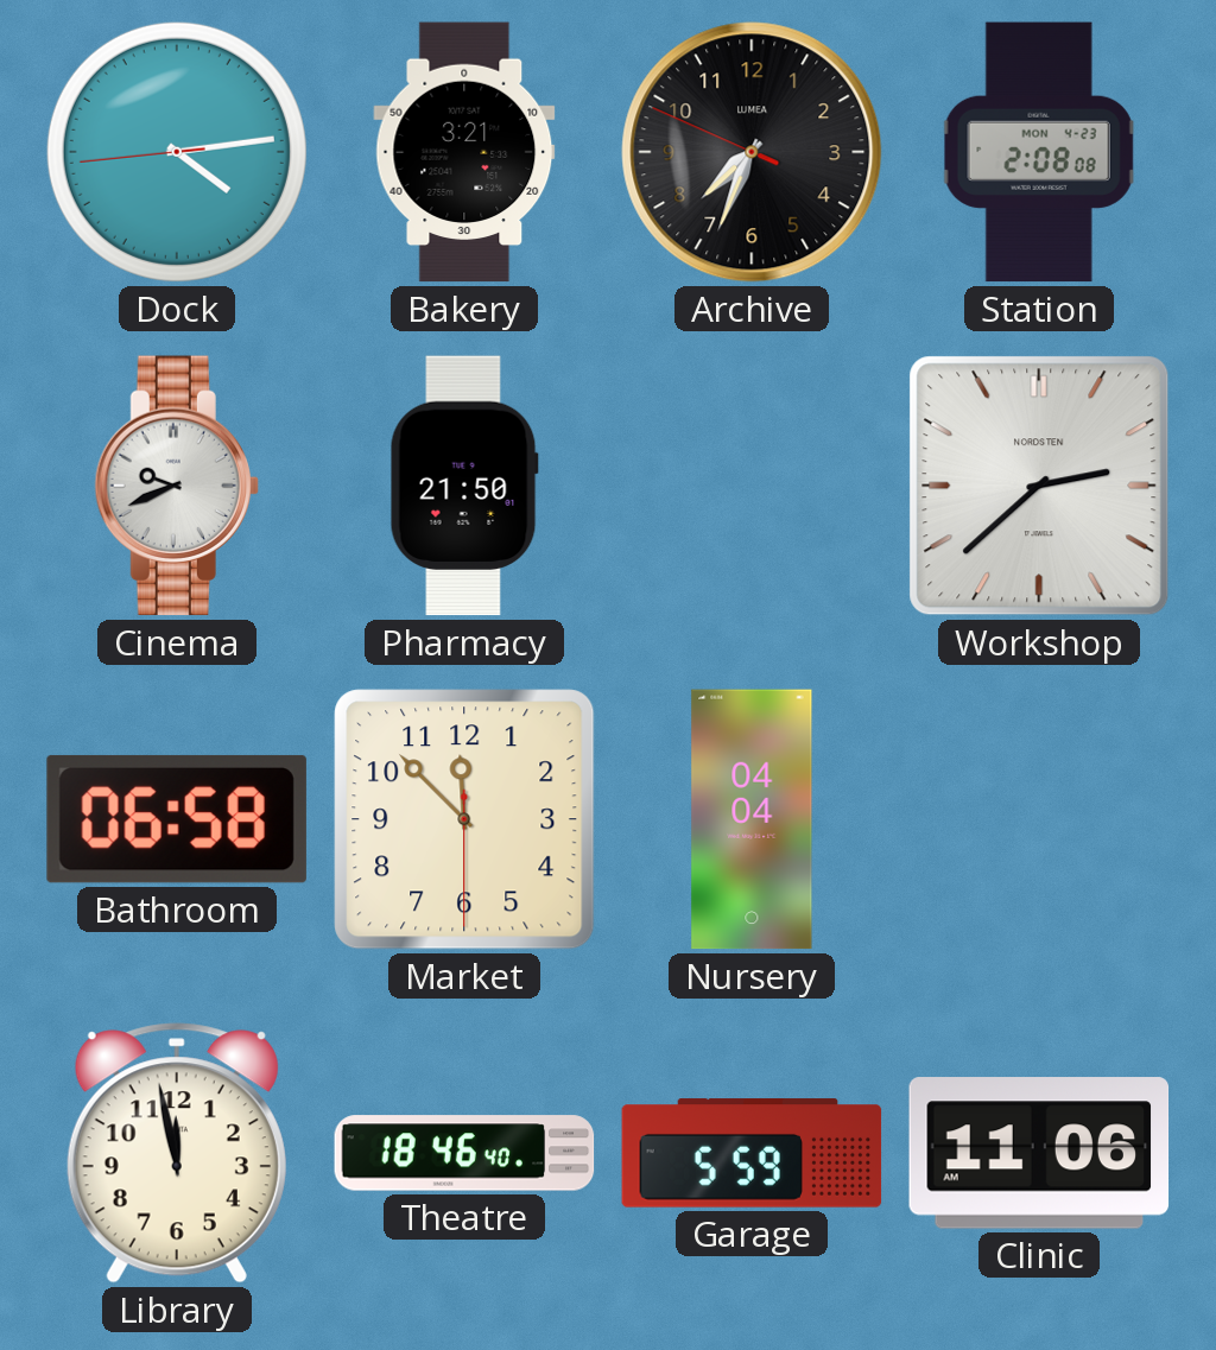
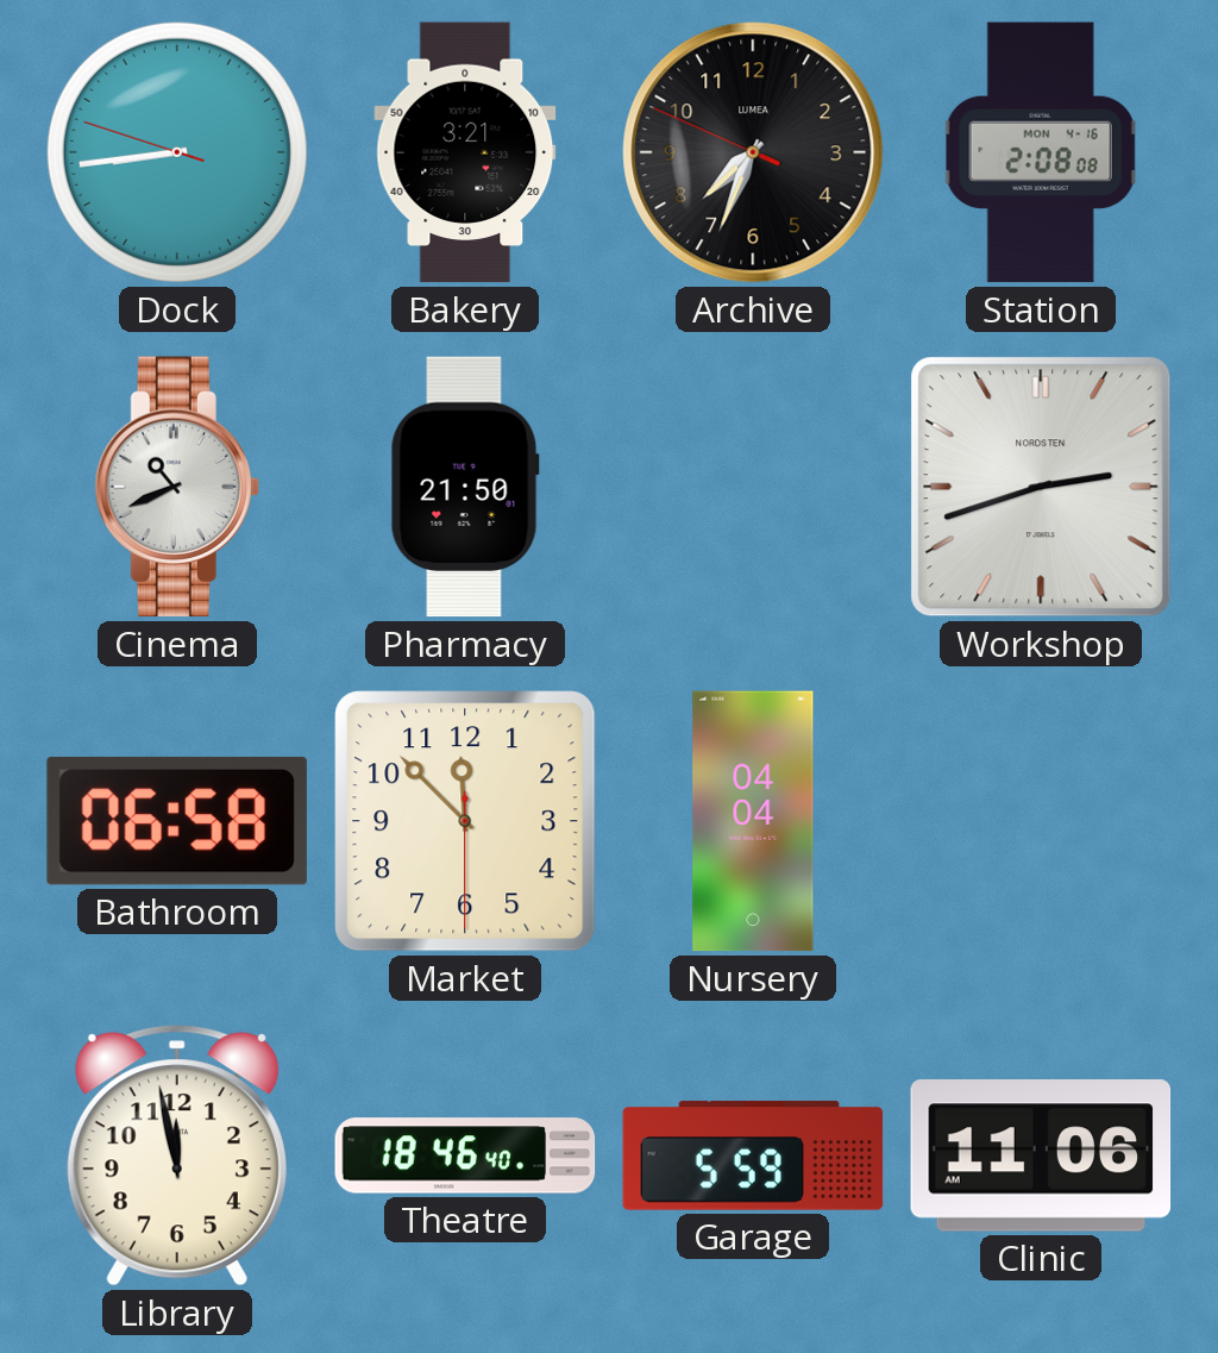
Dock: 4:13 -> 8:43
Station date: MON 4-23 -> MON 4-16
Cinema: 9:41 -> 10:41
Workshop: 2:38 -> 2:42
